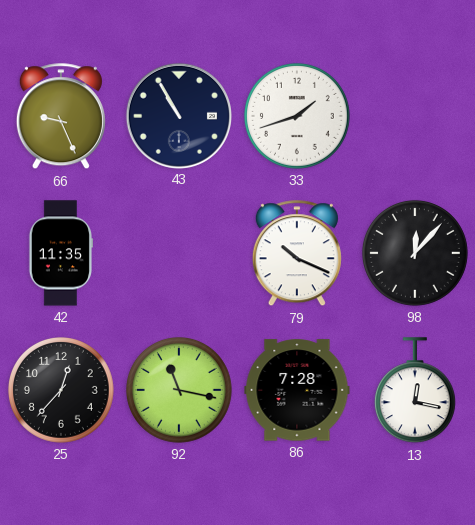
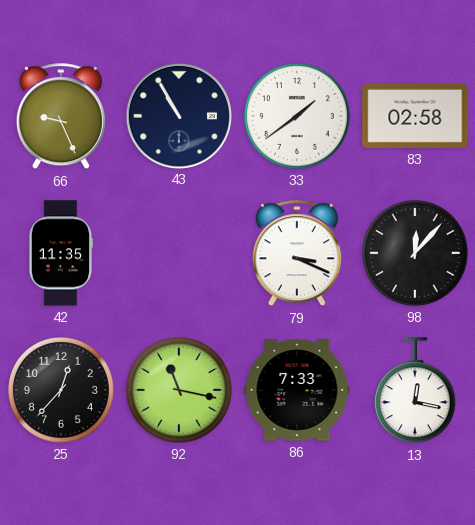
33: 1:42 -> 1:39
83: none -> 02:58
79: 10:19 -> 3:19
86: 7:28 -> 7:33
